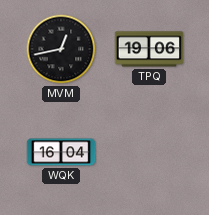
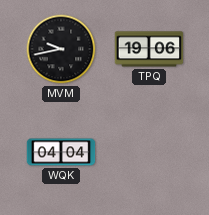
MVM: 12:43 -> 9:43
WQK: 16:04 -> 04:04
